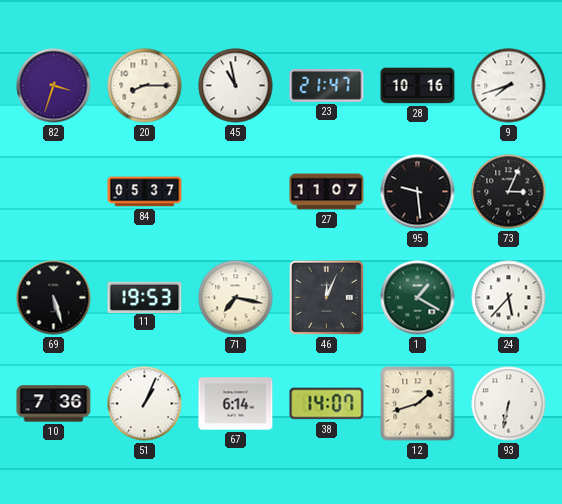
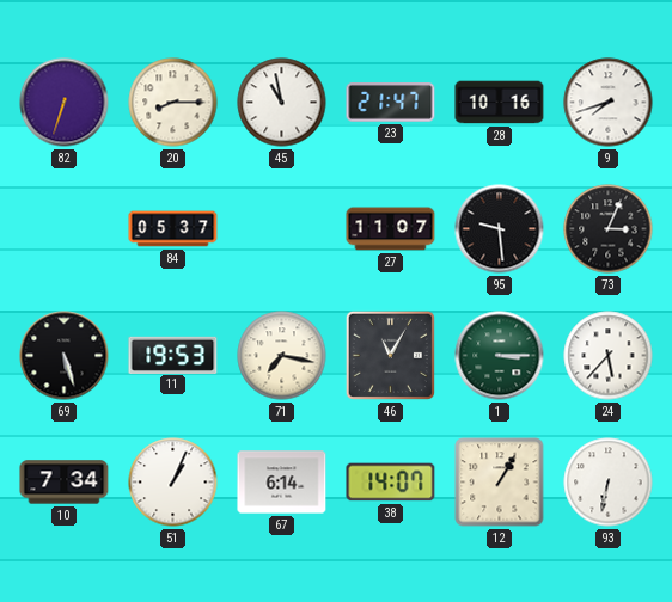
82: 3:33 -> 6:33
46: 12:04 -> 11:05
1: 1:20 -> 3:15
10: 7:36 -> 7:34
12: 1:42 -> 1:05
